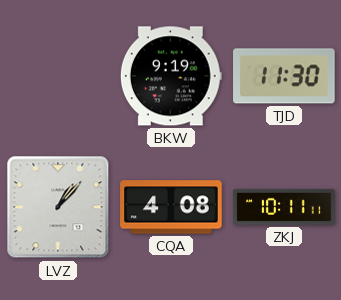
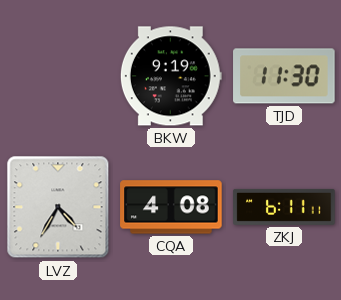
LVZ: 1:07 -> 4:35
ZKJ: 10:11 -> 6:11
